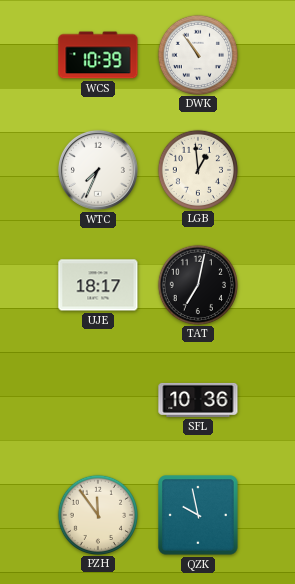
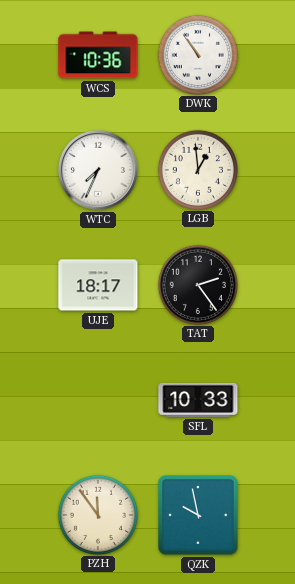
WCS: 10:39 -> 10:36
TAT: 7:02 -> 2:24
SFL: 10:36 -> 10:33
